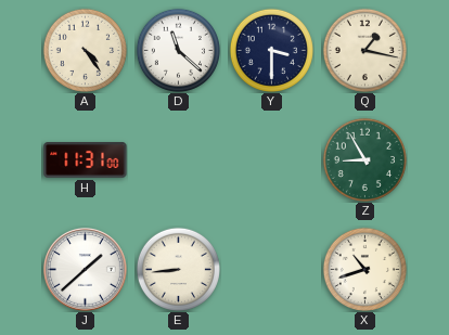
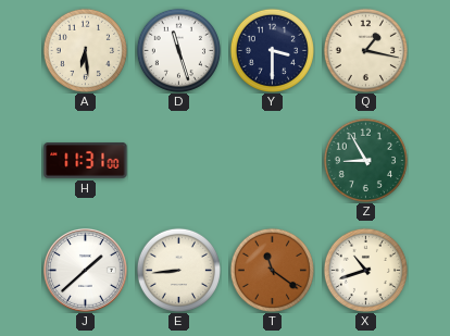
A: 4:24 -> 6:29
D: 11:22 -> 11:27
T: none -> 11:21
